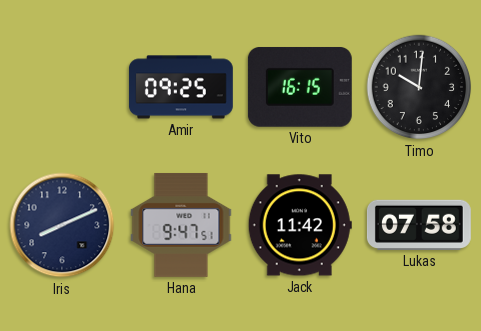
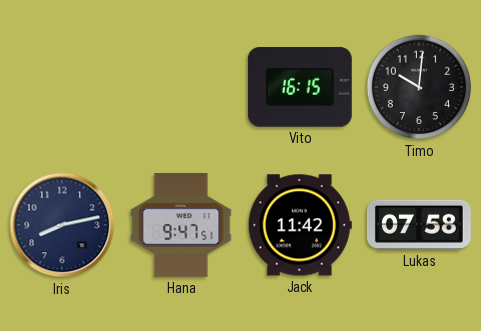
Amir: 09:25 -> none
Iris: 8:11 -> 8:13
